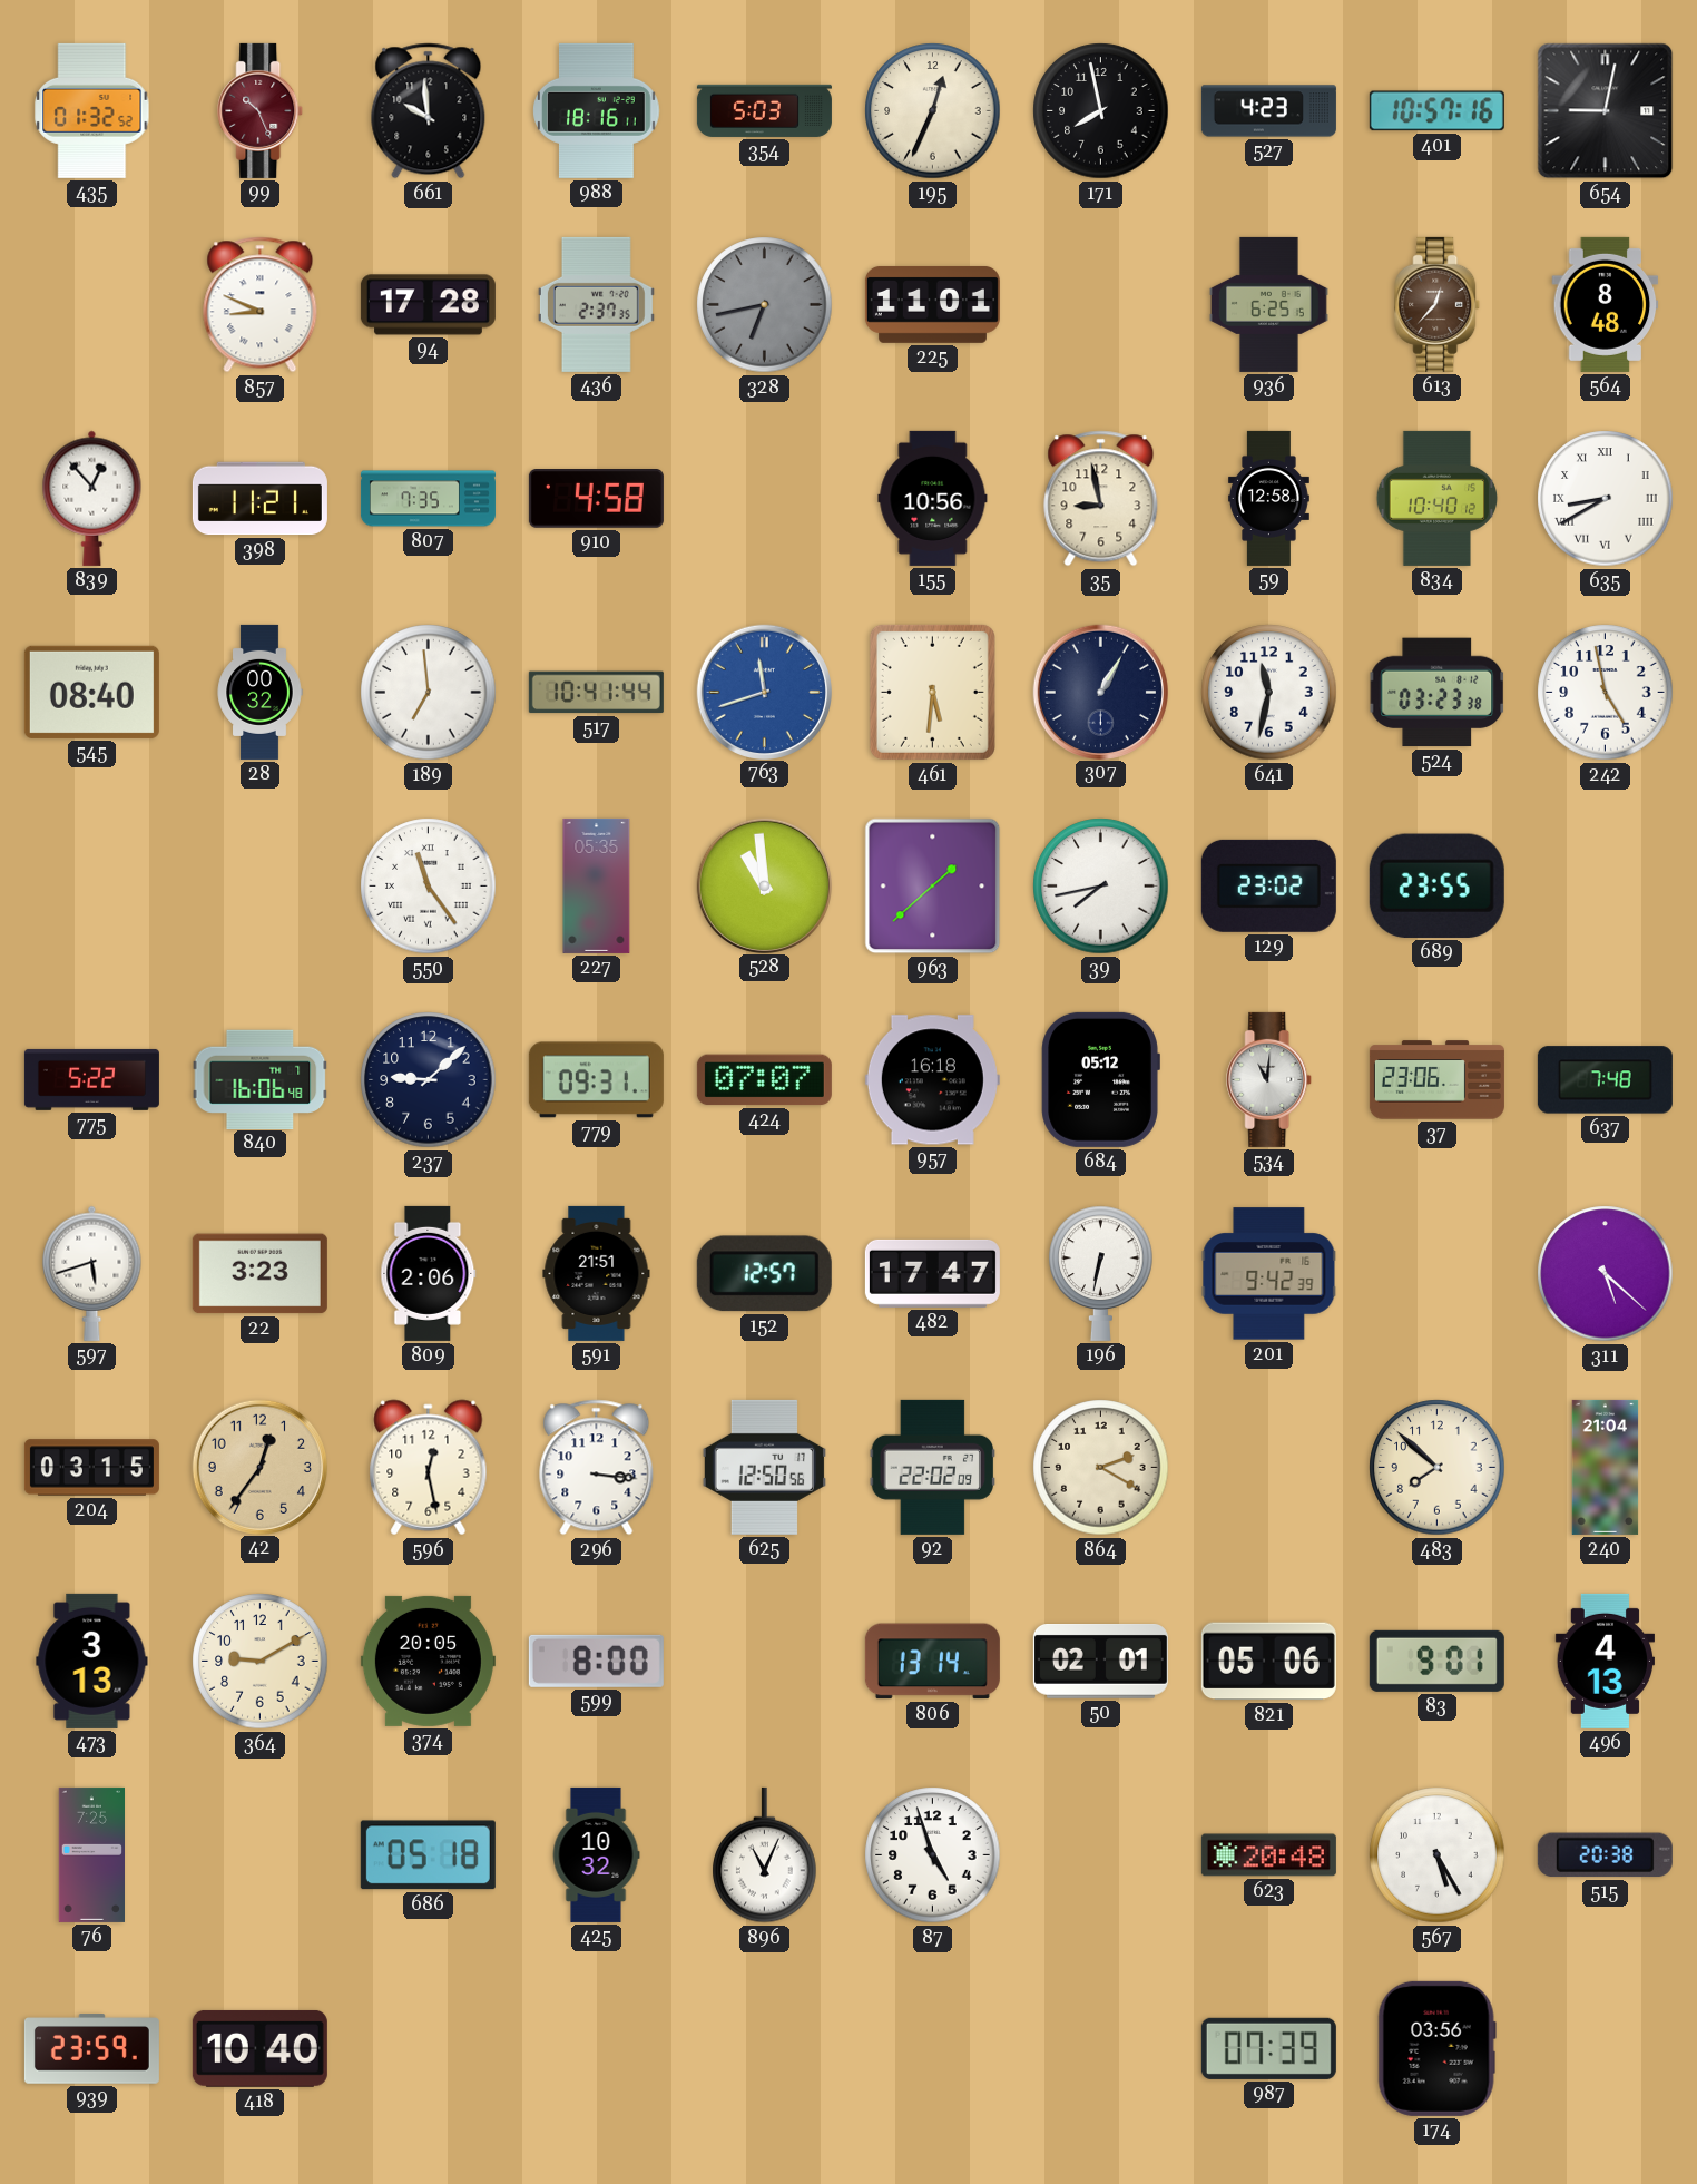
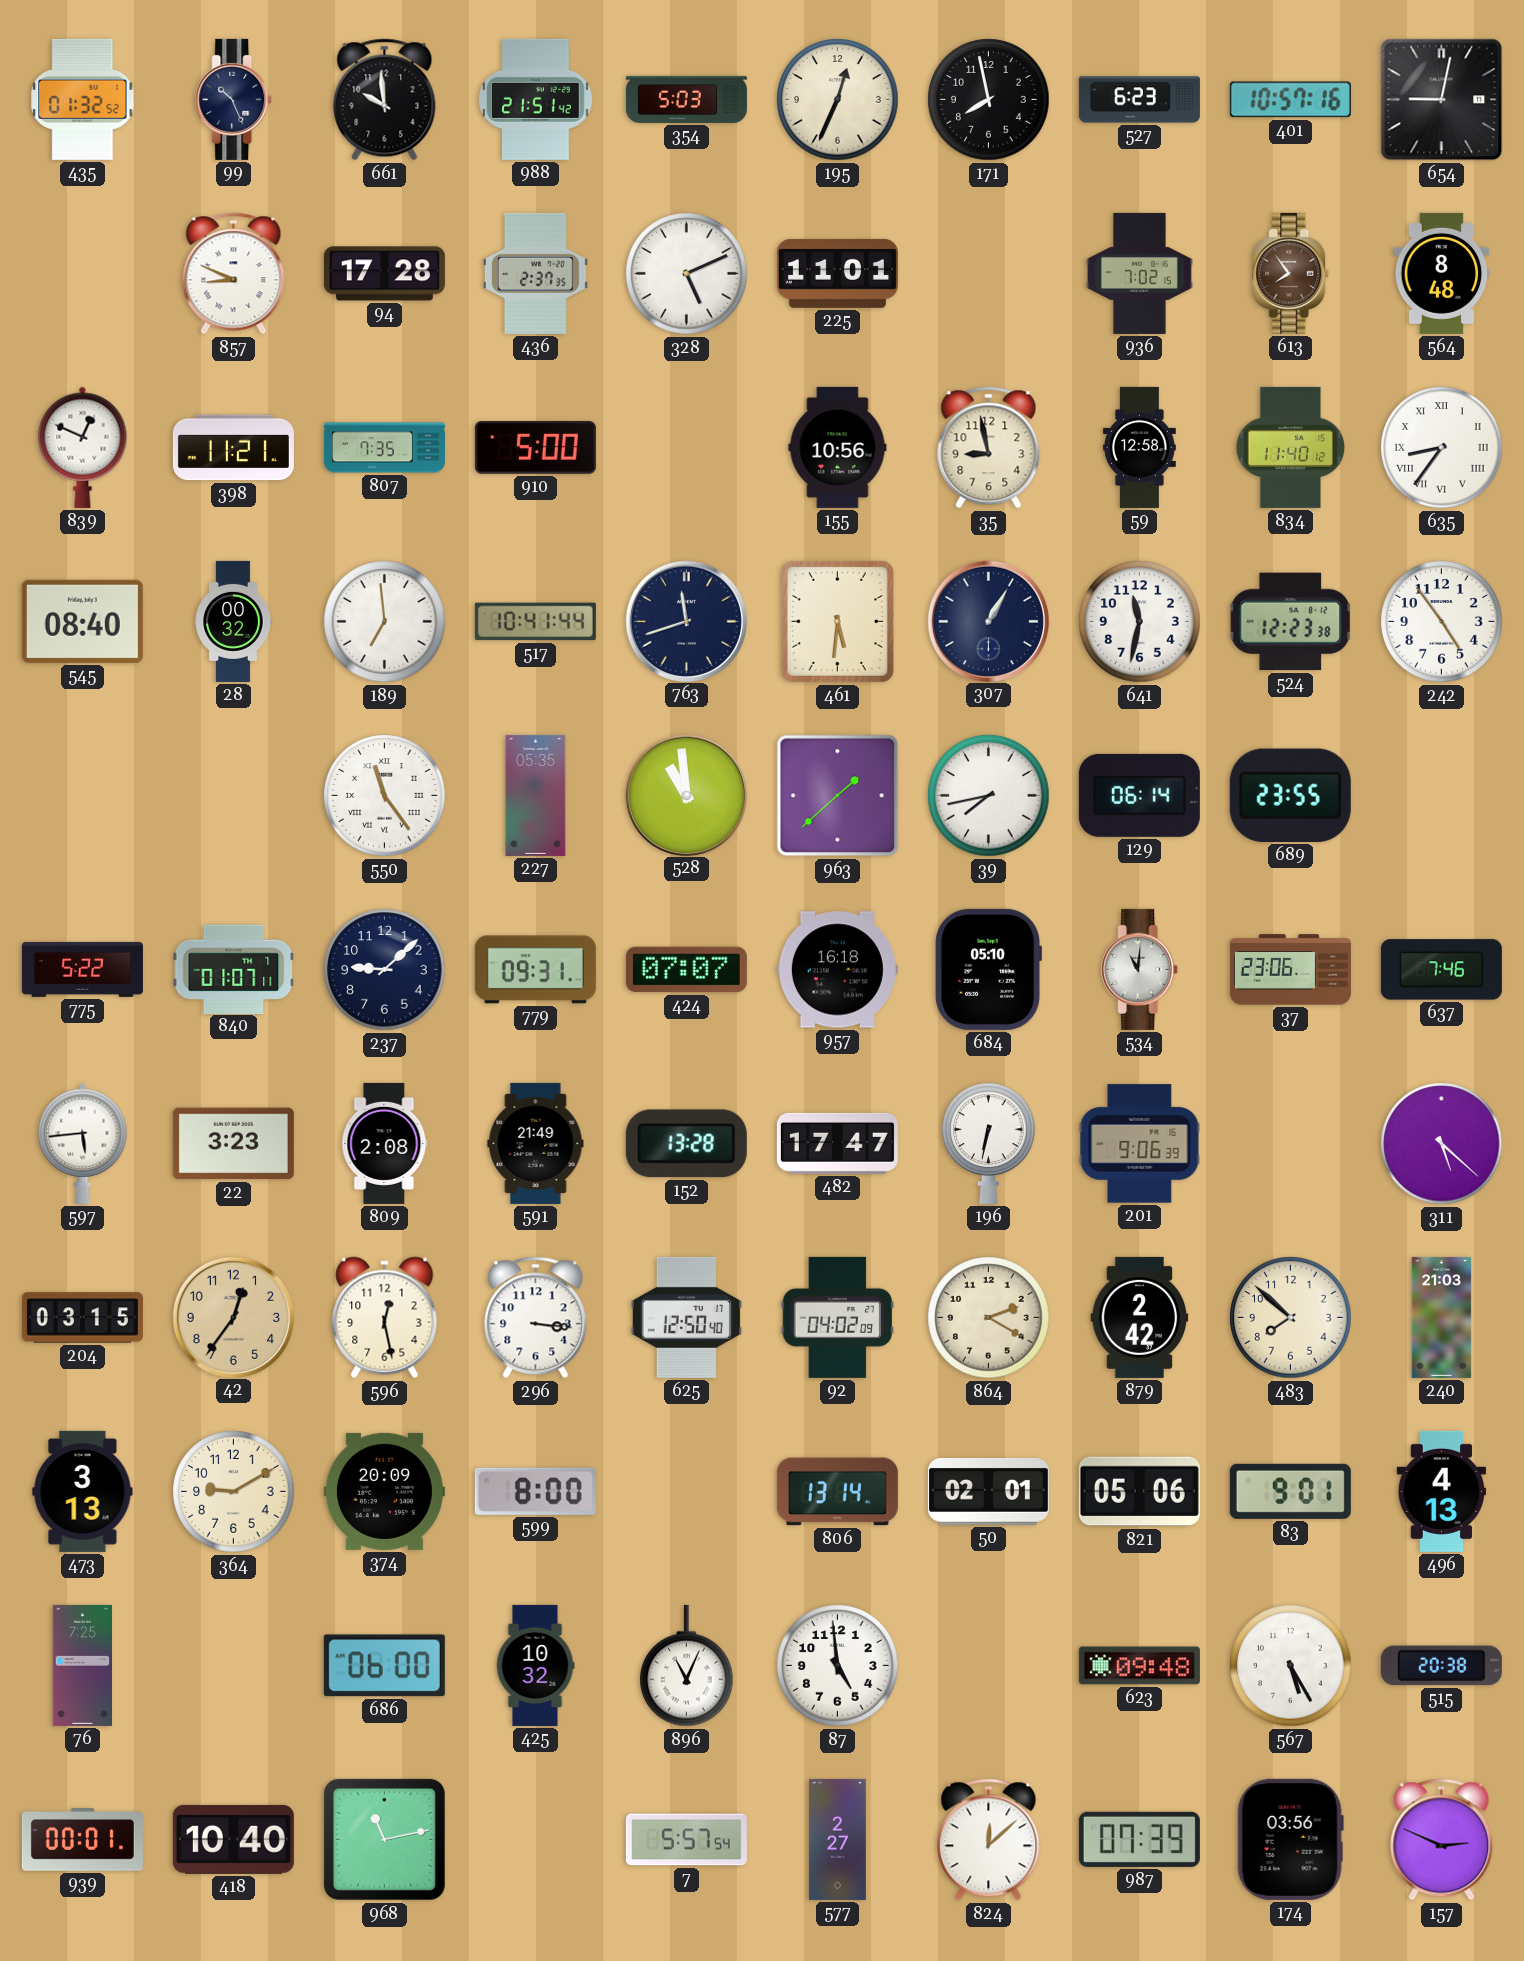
99 dial: burgundy -> navy
988: 18:16 -> 21:51
527: 4:23 -> 6:23
328: 6:43 -> 5:11
328 dial: grey -> white
936: 6:25 -> 7:02
613: 12:37 -> 7:54
839: 12:53 -> 12:49
910: 4:58 -> 5:00
834: 10:40 -> 11:40
635: 8:40 -> 8:36
763 dial: blue -> navy
524: 03:23 -> 12:23
242: 4:58 -> 4:54
129: 23:02 -> 06:14
840: 16:06 -> 01:07
684: 05:12 -> 05:10
637: 7:48 -> 7:46
597: 5:42 -> 5:44
809: 2:06 -> 2:08
591: 21:51 -> 21:49
152: 12:57 -> 13:28
201: 9:42 -> 9:06
625: 12:50:56 -> 12:50:40
92: 22:02 -> 04:02
879: none -> 2:42
240: 21:04 -> 21:03
374: 20:05 -> 20:09
686: 05:18 -> 06:00
87: 4:57 -> 4:59
623: 20:48 -> 09:48
939: 23:59 -> 00:01
968: none -> 11:13
7: none -> 5:57
577: none -> 2:27
824: none -> 12:08
157: none -> 2:49
